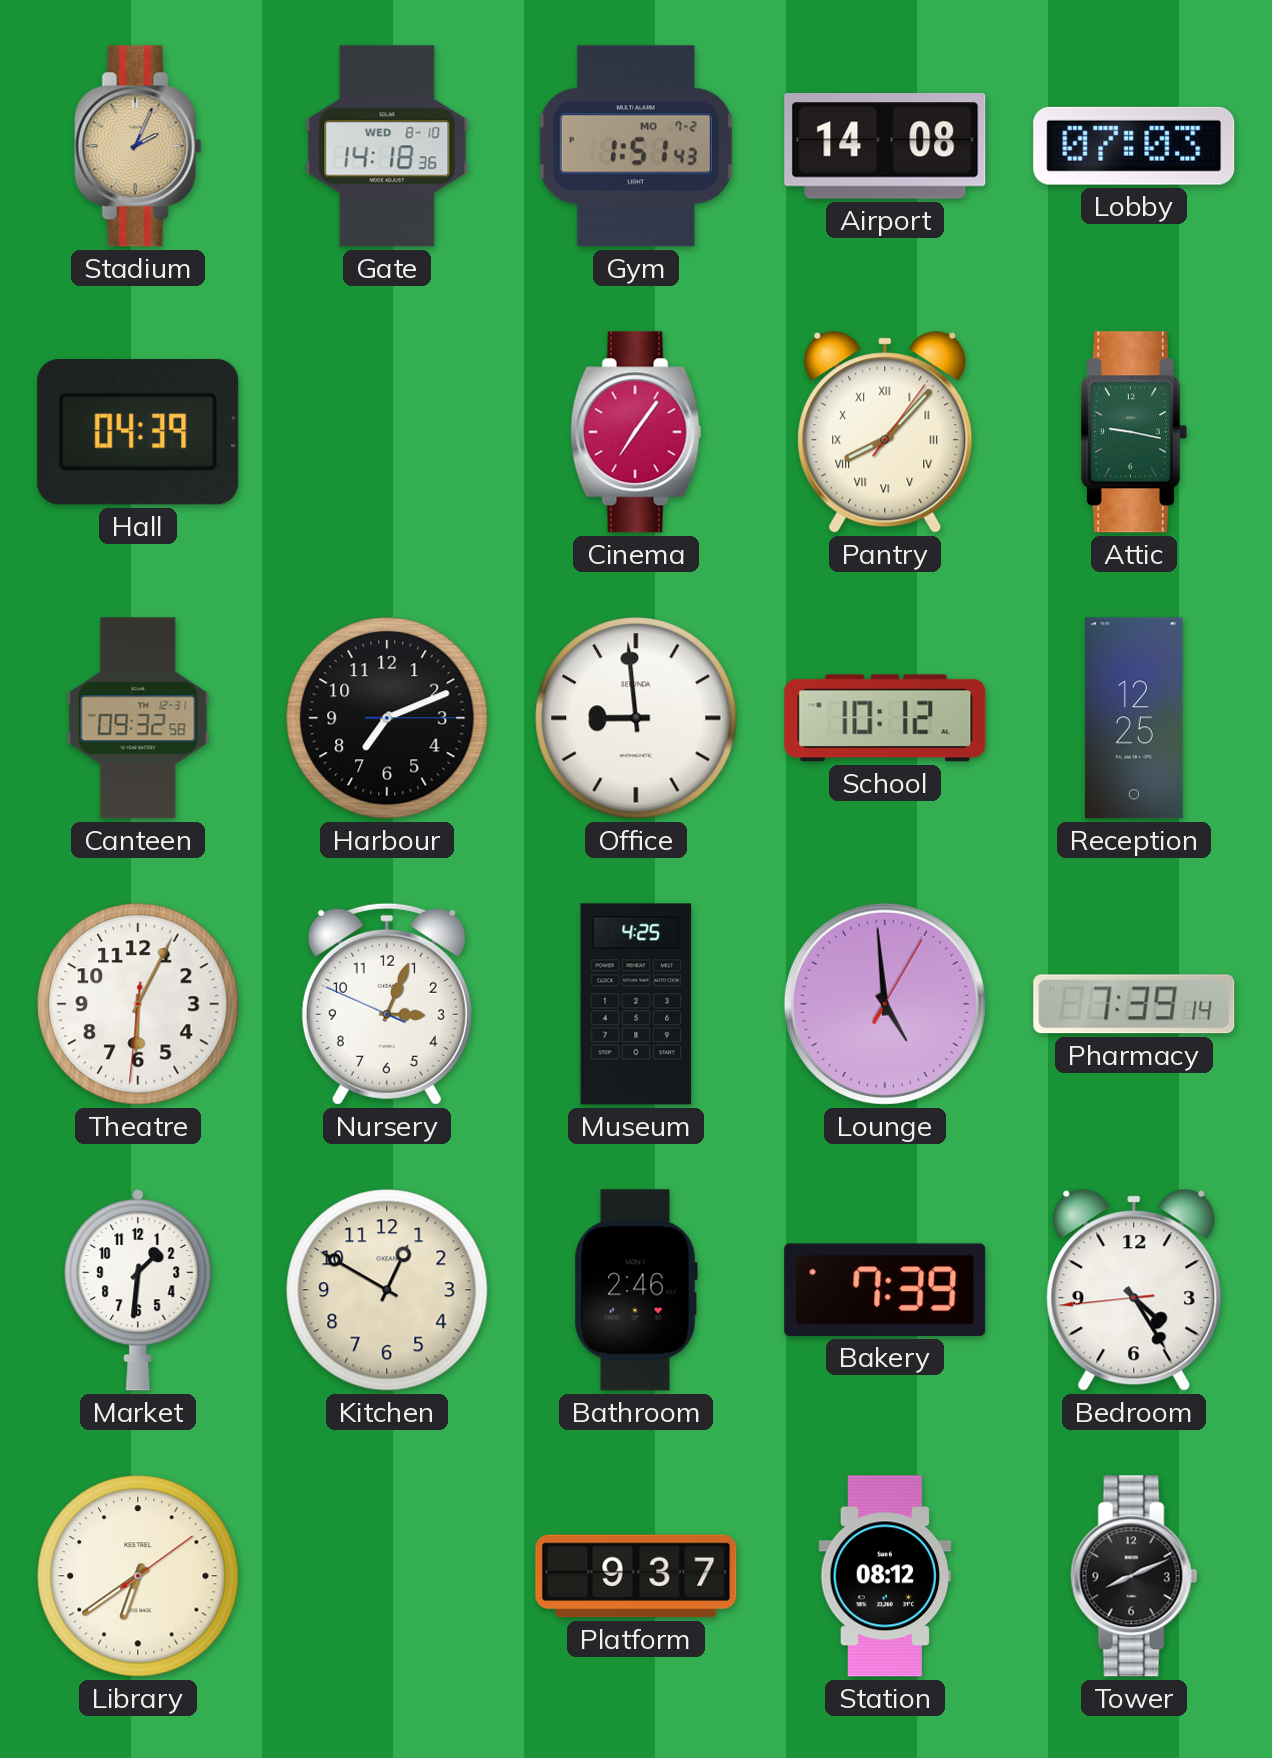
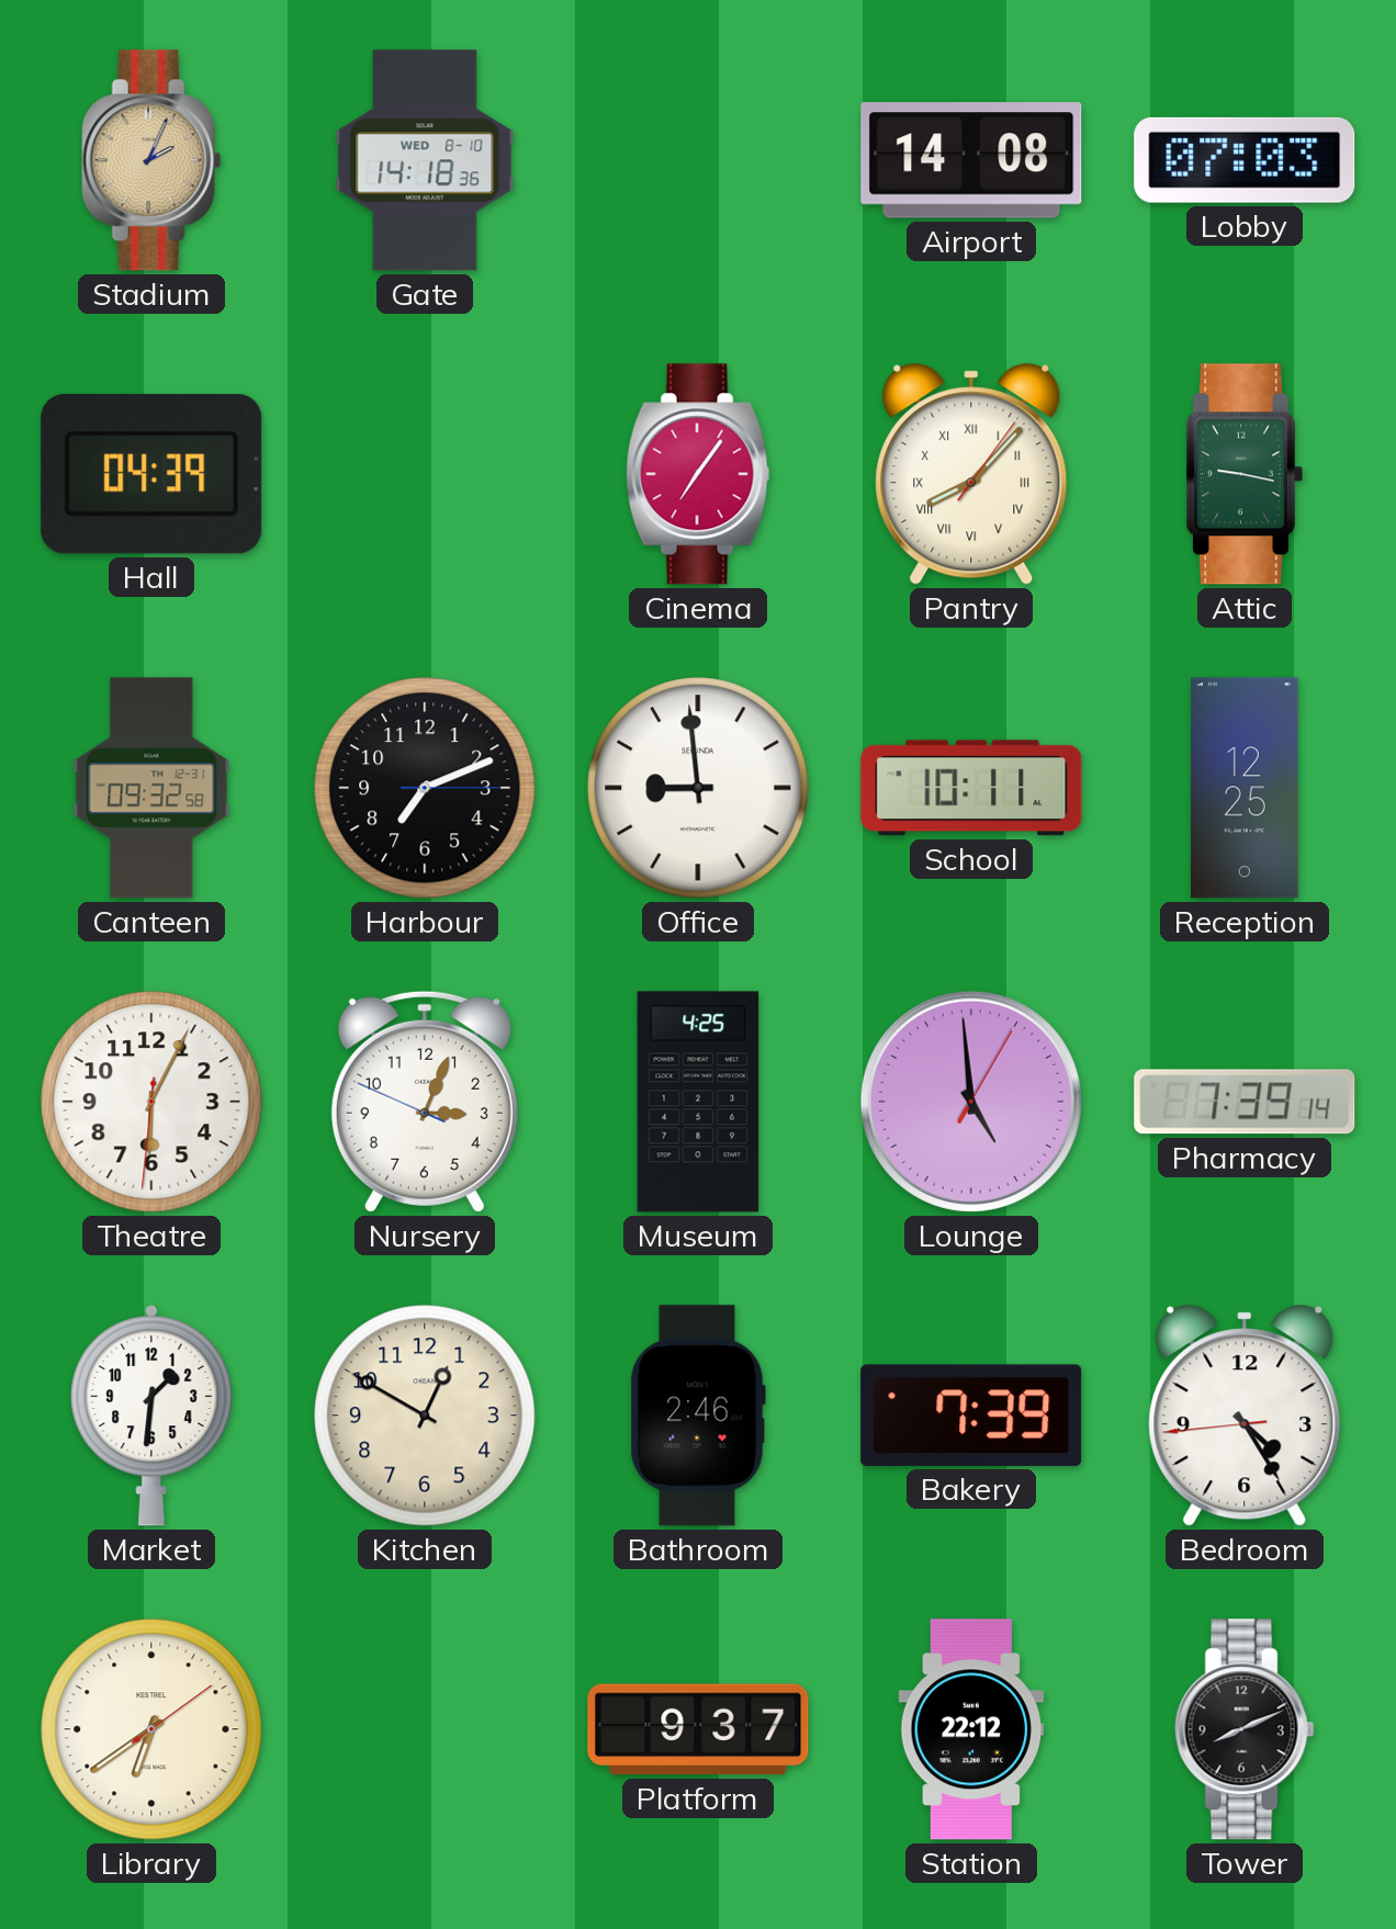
Gym: 1:51 -> none
School: 10:12 -> 10:11
Station: 08:12 -> 22:12
